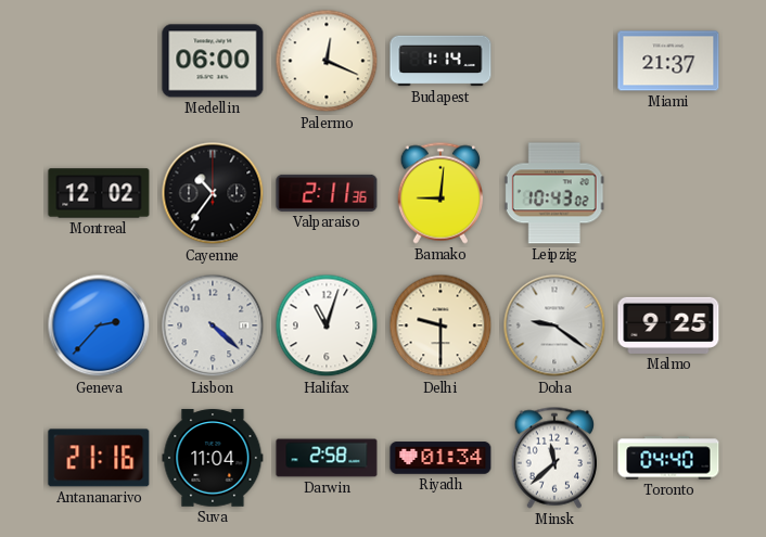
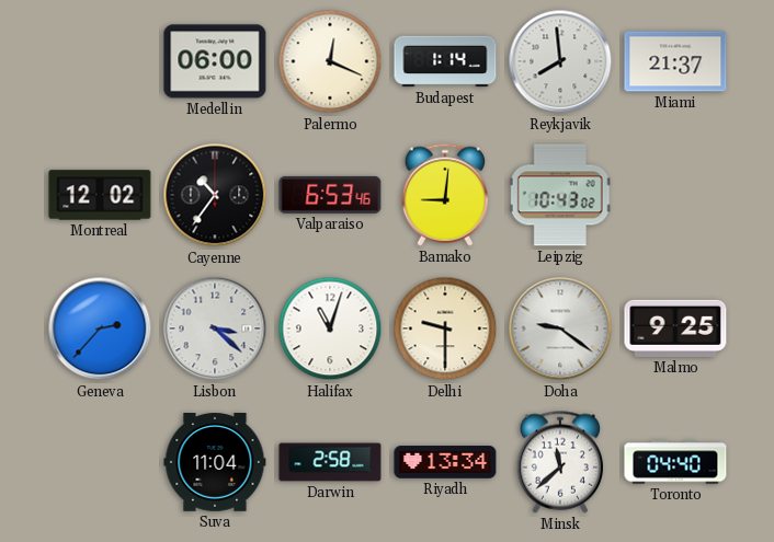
Reykjavik: none -> 7:59
Valparaiso: 2:11 -> 6:53
Lisbon: 4:22 -> 3:22
Antananarivo: 21:16 -> none
Riyadh: 01:34 -> 13:34
